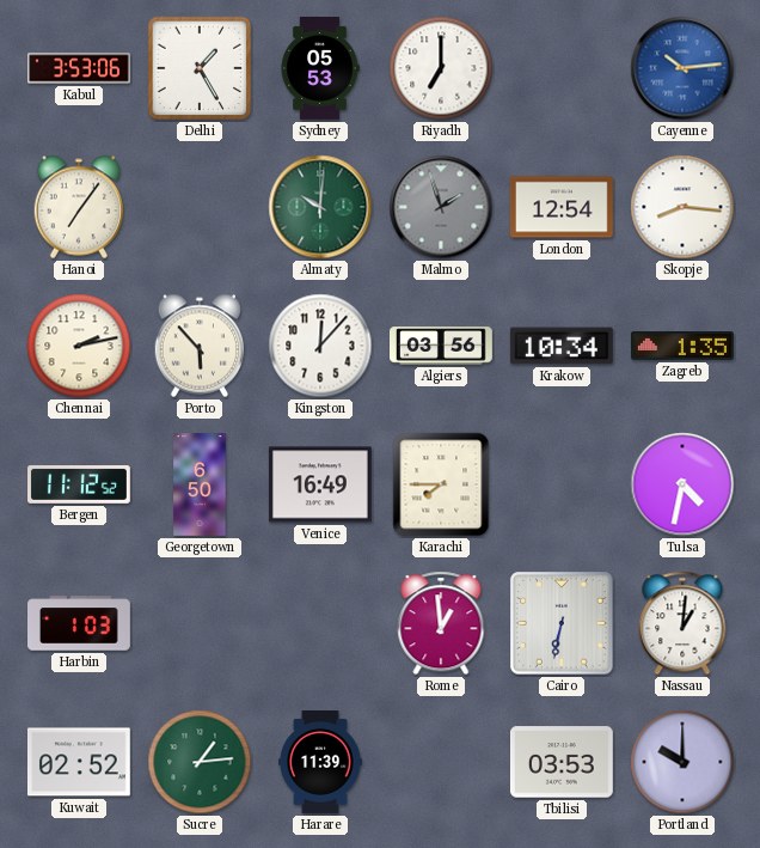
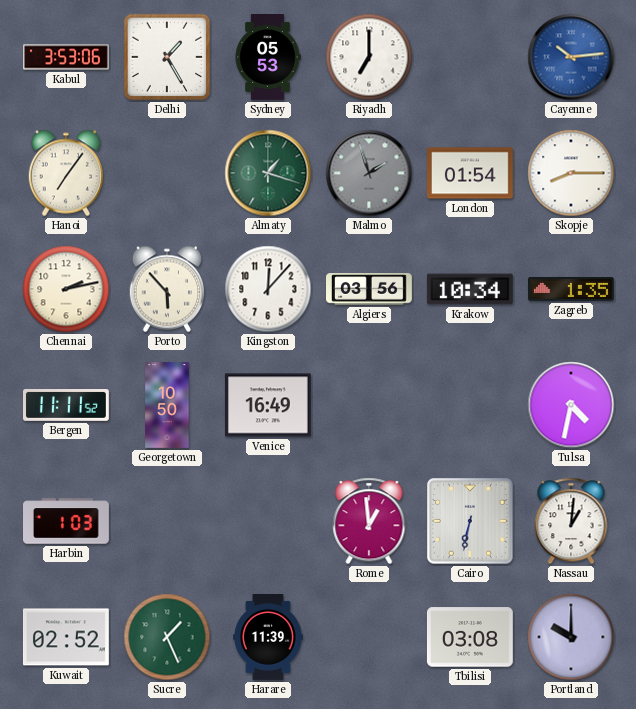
Almaty: 10:01 -> 1:18
London: 12:54 -> 01:54
Skopje: 8:16 -> 8:15
Bergen: 11:12 -> 11:11
Georgetown: 6:50 -> 10:50
Karachi: 7:45 -> none
Sucre: 1:14 -> 1:26
Tbilisi: 03:53 -> 03:08
